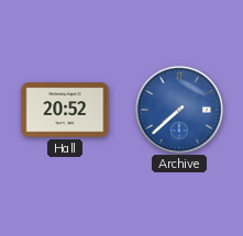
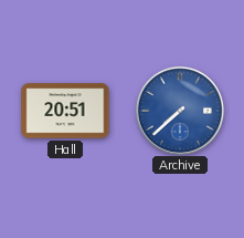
Hall: 20:52 -> 20:51
